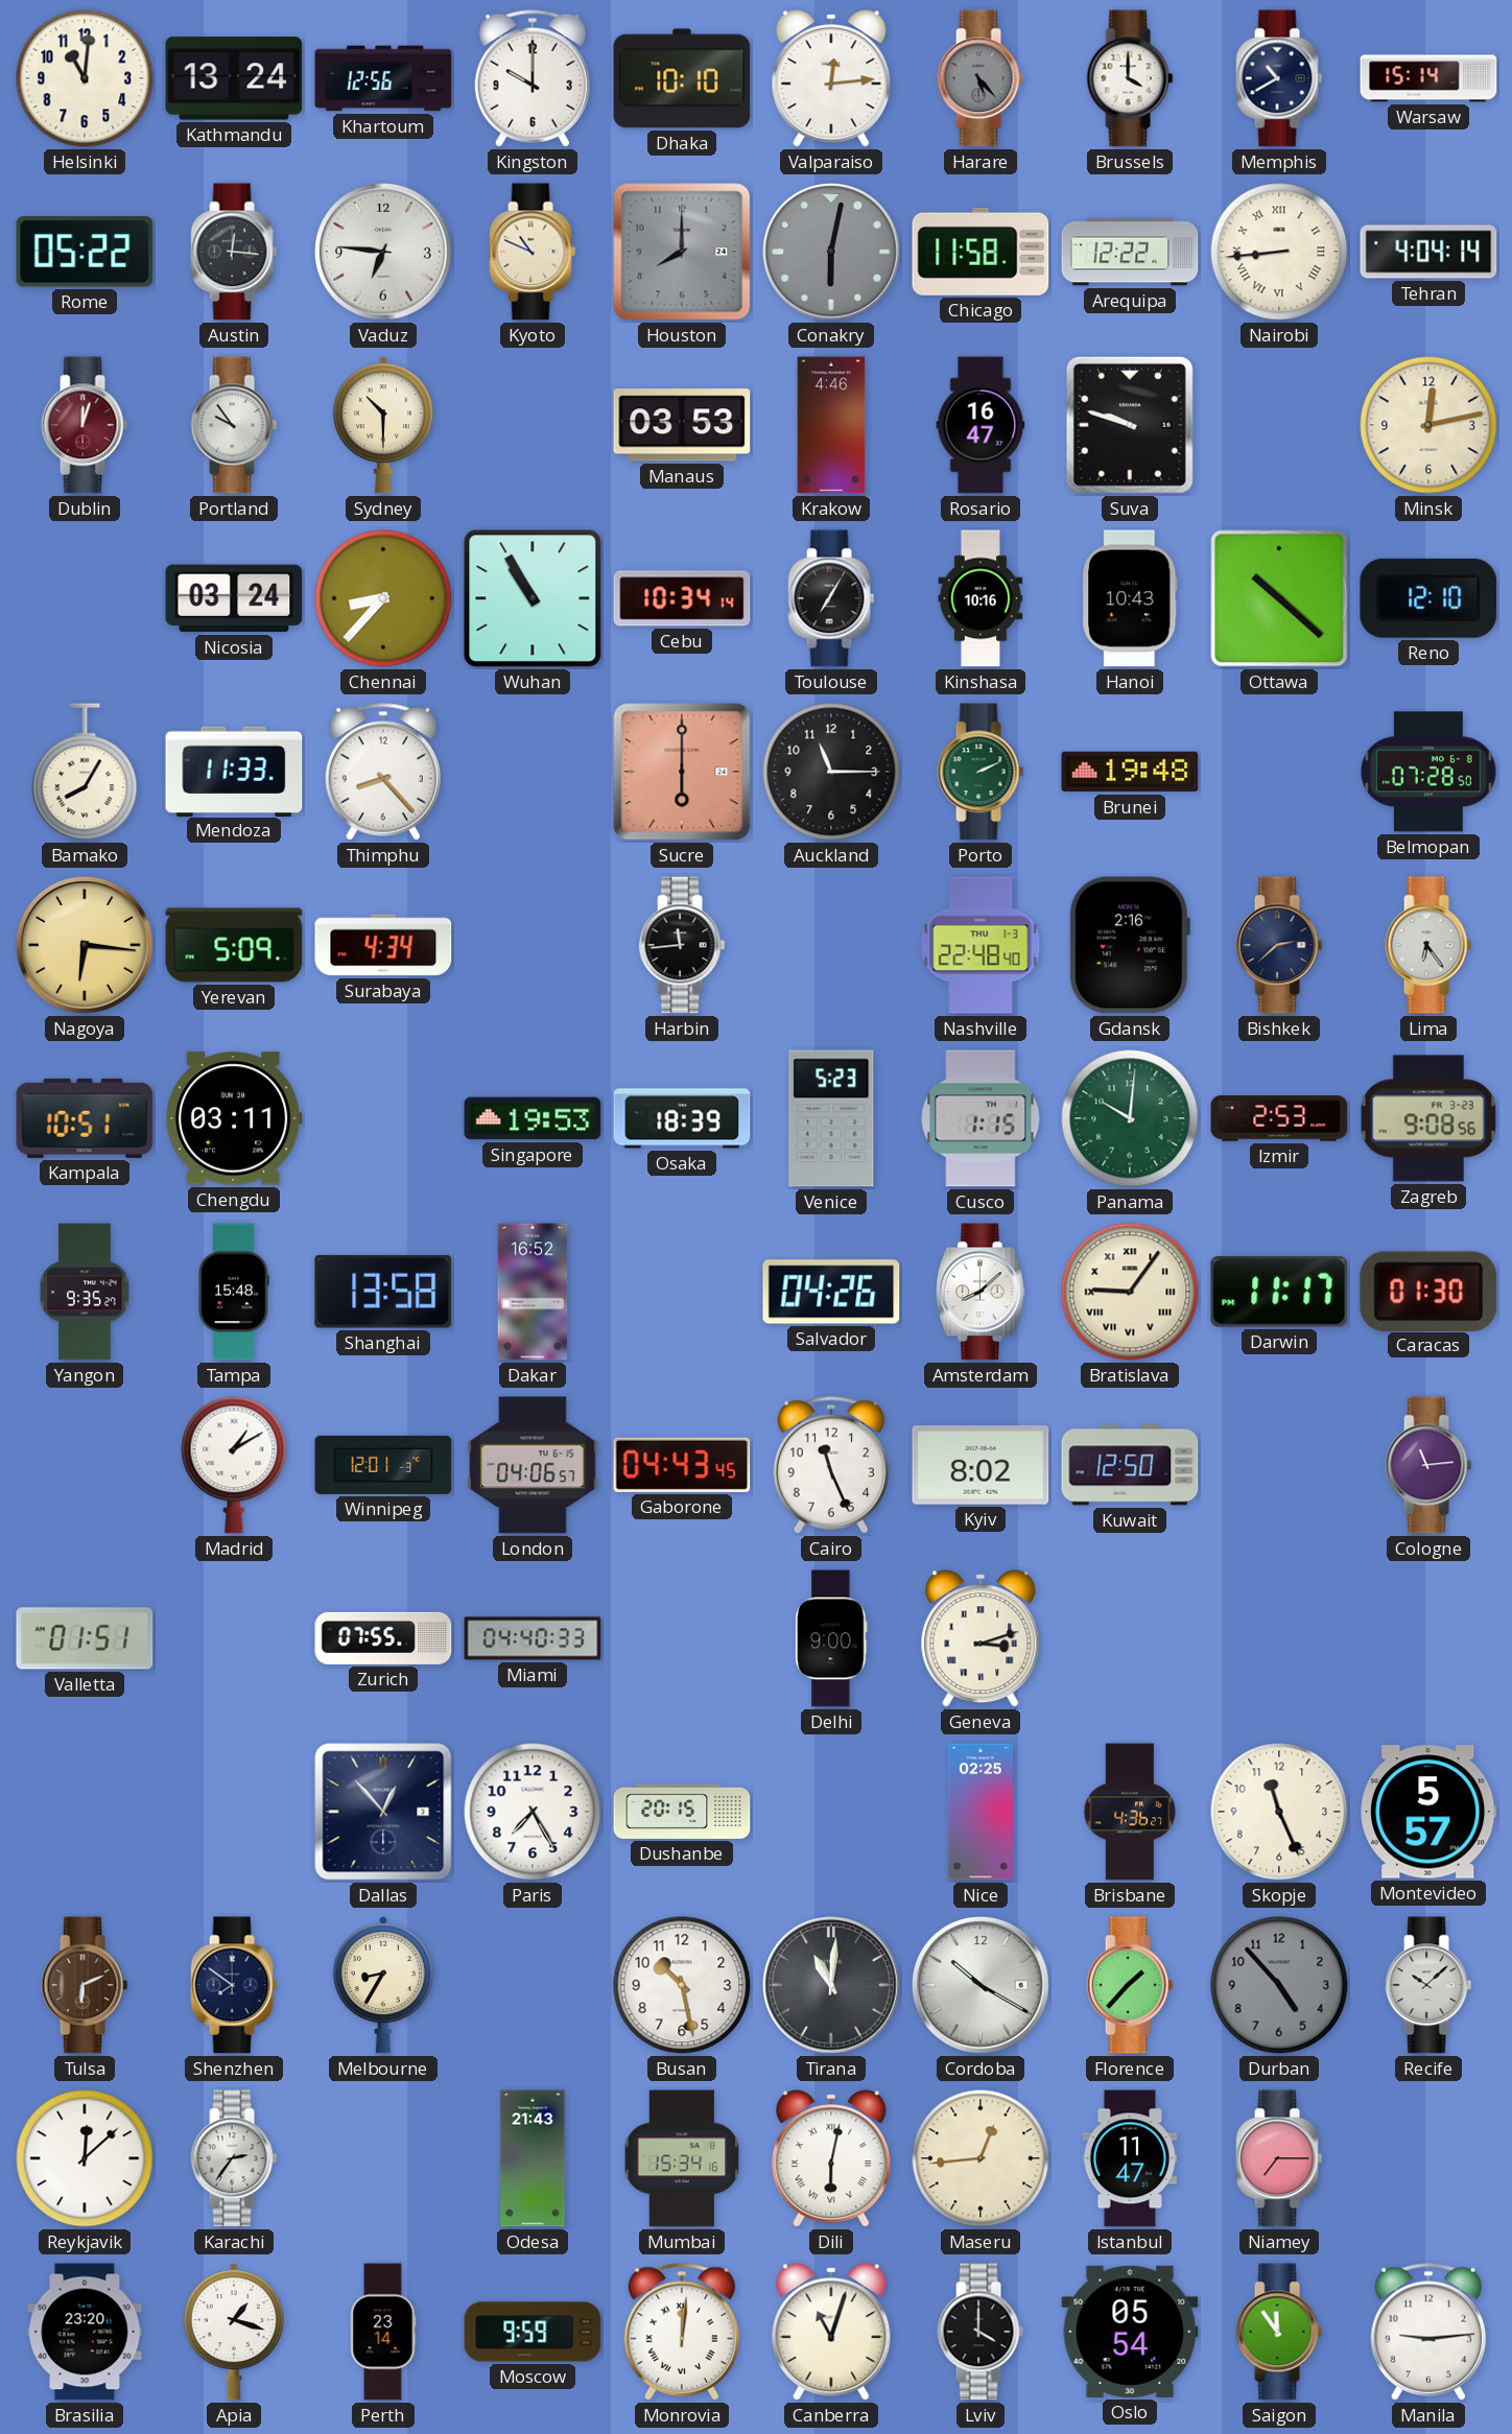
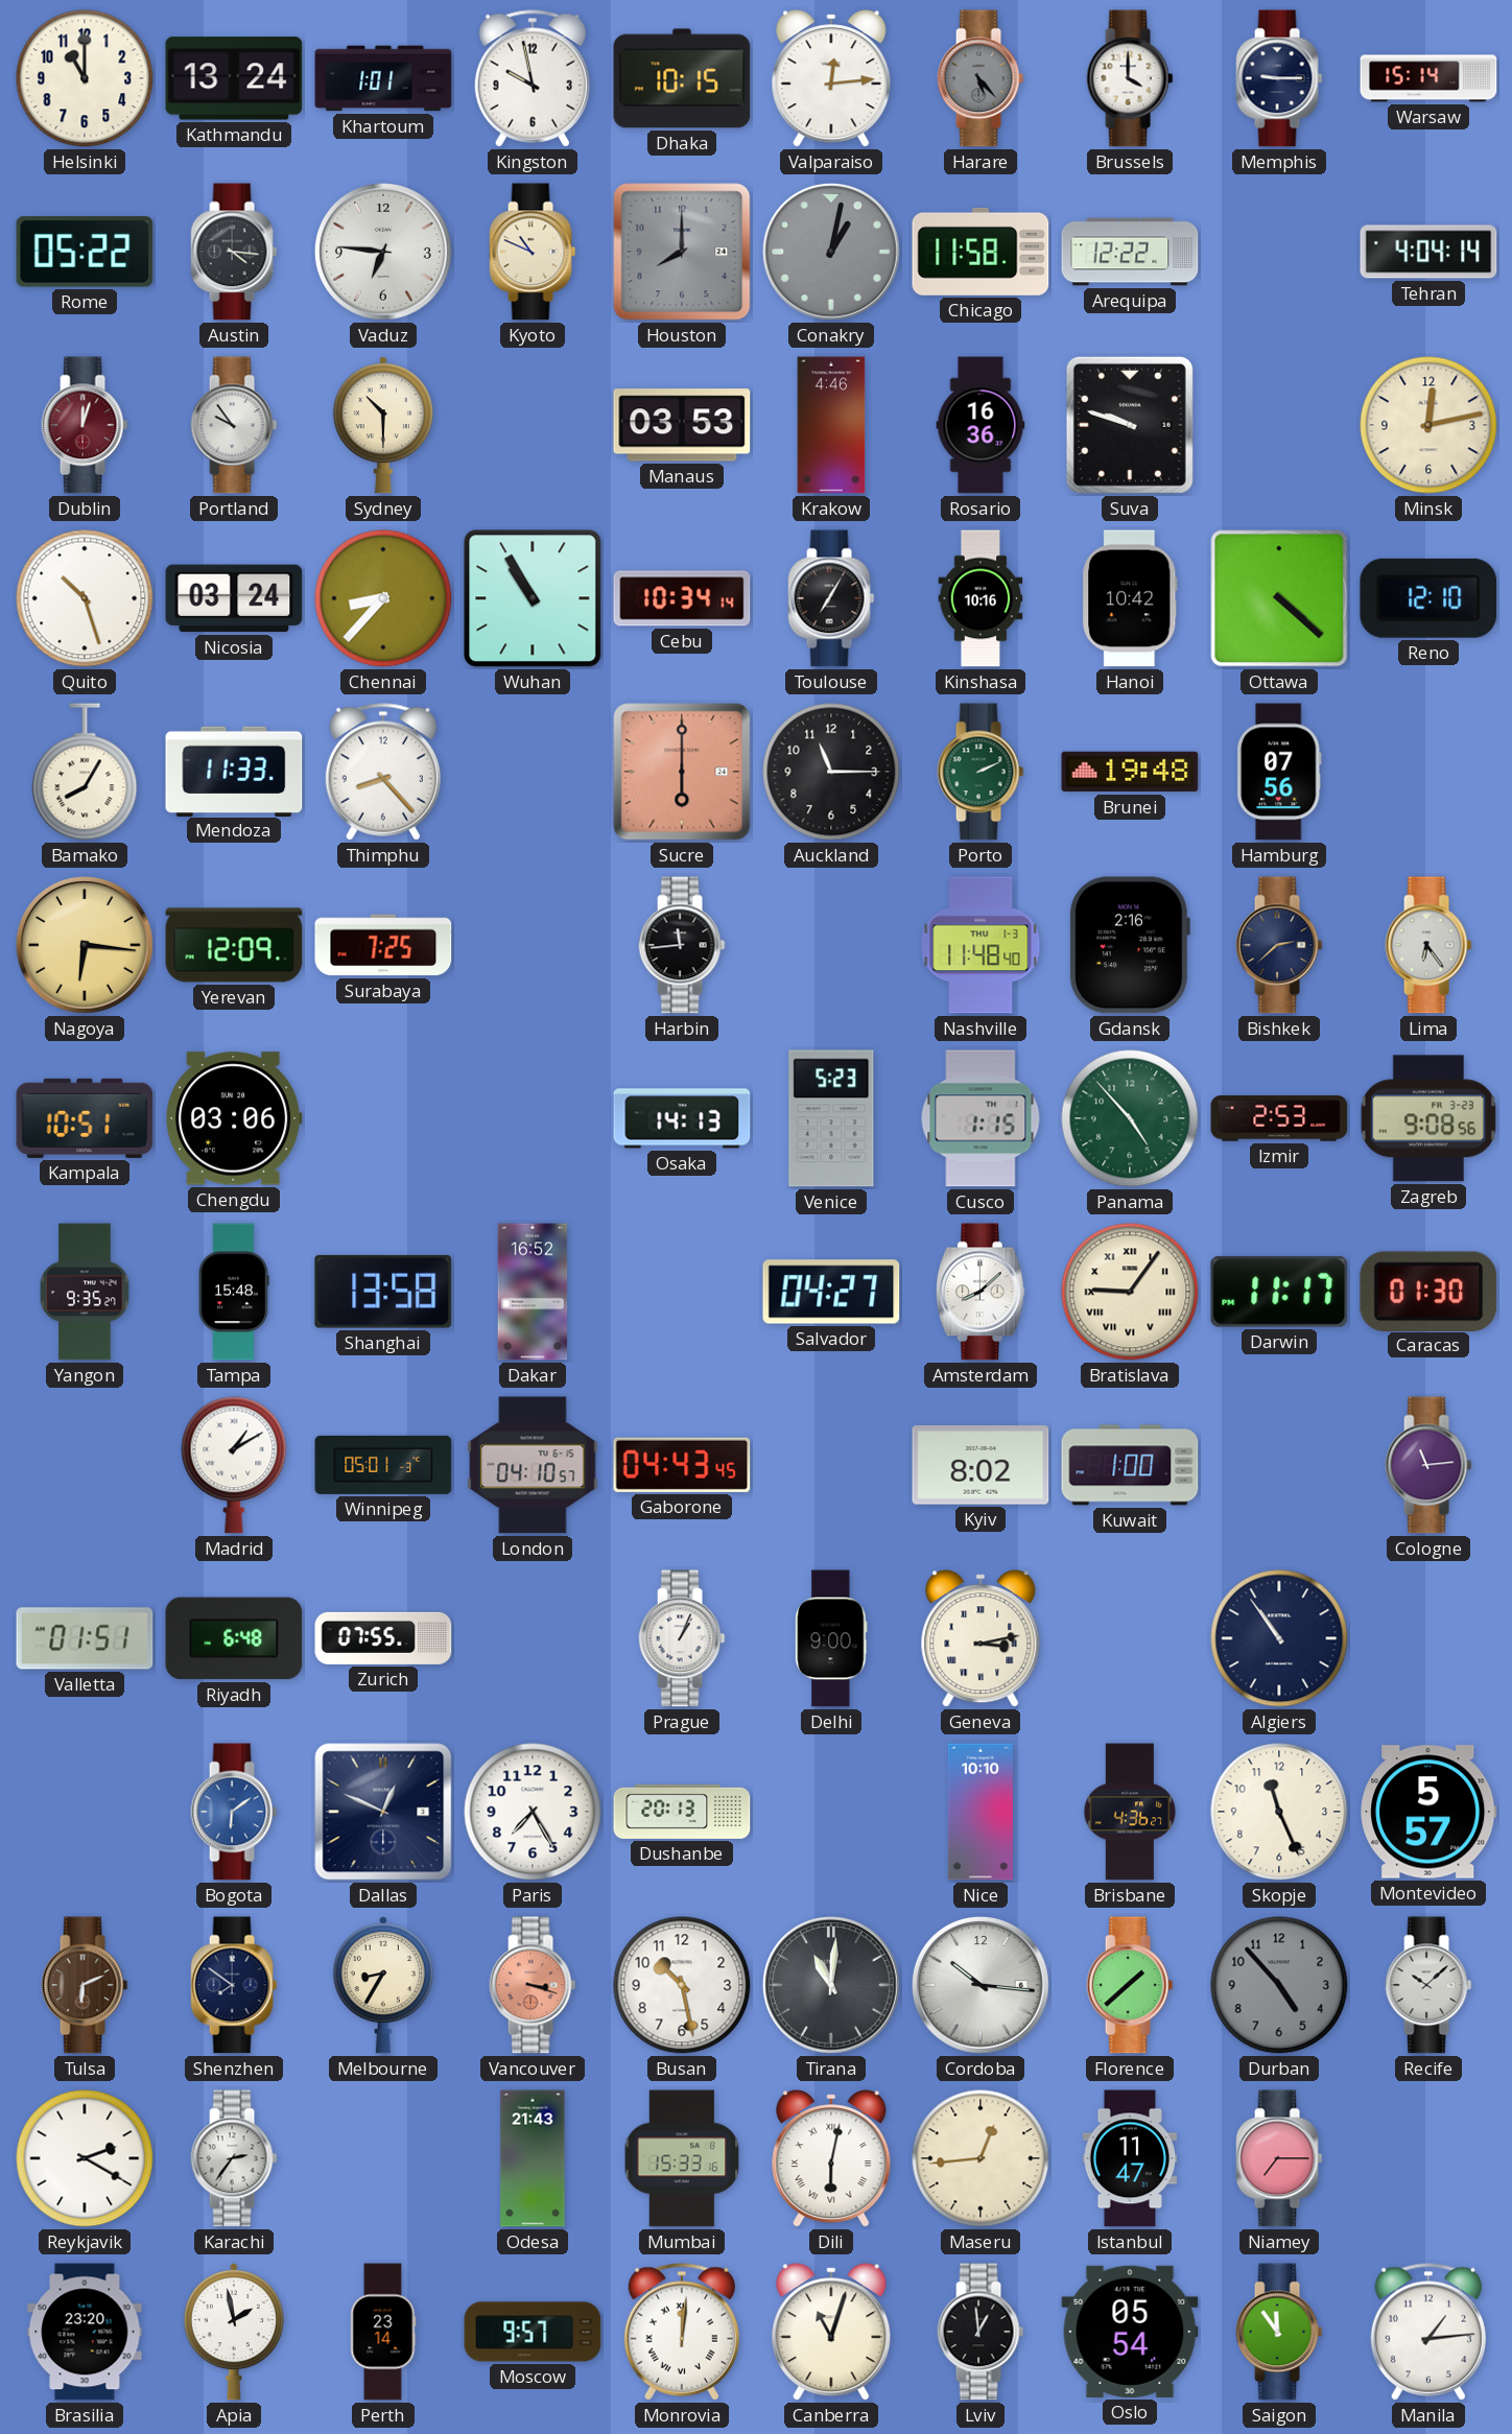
Helsinki: 11:01 -> 11:00
Khartoum: 12:56 -> 1:01
Kingston: 10:00 -> 9:58
Dhaka: 10:10 -> 10:15
Memphis: 10:40 -> 9:15
Austin: 12:16 -> 4:16
Conakry: 6:02 -> 1:02
Nairobi: 8:44 -> none
Rosario: 16:47 -> 16:36
Quito: none -> 10:27
Hanoi: 10:43 -> 10:42
Ottawa: 10:22 -> 4:22
Hamburg: none -> 07:56
Belmopan: 07:28 -> none
Yerevan: 5:09 -> 12:09
Surabaya: 4:34 -> 7:25
Nashville: 22:48 -> 11:48
Chengdu: 03:11 -> 03:06
Singapore: 19:53 -> none
Osaka: 18:39 -> 14:13
Panama: 10:01 -> 4:53
Salvador: 04:26 -> 04:27
Winnipeg: 12:01 -> 05:01
London: 04:06 -> 04:10
Cairo: 11:26 -> none
Kuwait: 12:50 -> 1:00
Riyadh: none -> 6:48
Miami: 04:40 -> none
Prague: none -> 1:04
Geneva: 3:12 -> 3:13
Algiers: none -> 10:54
Bogota: none -> 6:09
Dallas: 12:53 -> 12:49
Dushanbe: 20:15 -> 20:13
Nice: 02:25 -> 10:10
Vancouver: none -> 3:18
Cordoba: 10:20 -> 10:16
Florence: 1:37 -> 1:38
Reykjavik: 12:08 -> 2:20
Mumbai: 15:34 -> 15:33
Apia: 1:18 -> 1:58
Moscow: 9:59 -> 9:57
Lviv: 4:00 -> 12:59
Manila: 9:14 -> 1:14
